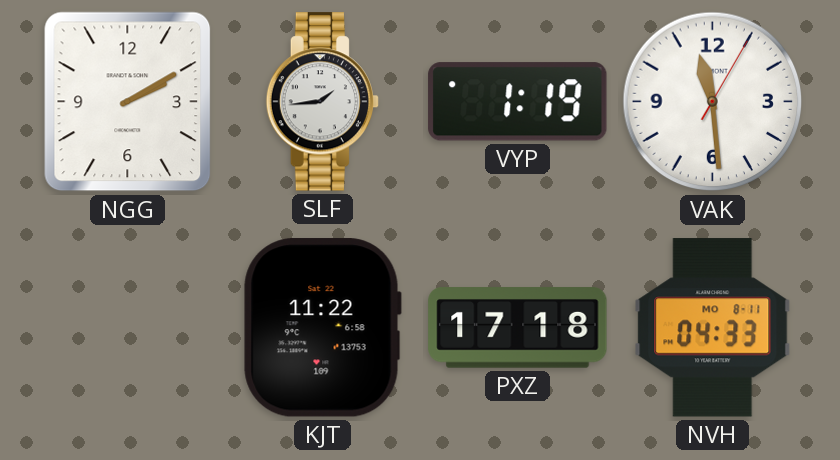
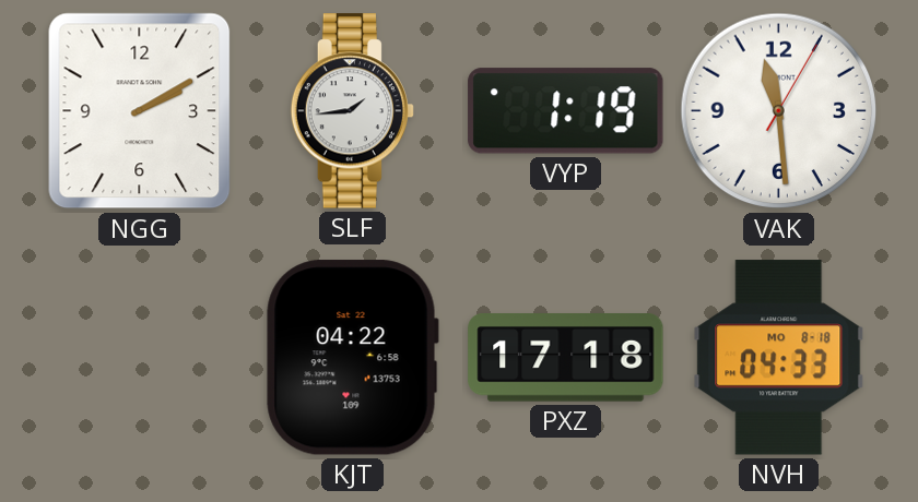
KJT: 11:22 -> 04:22
NVH date: MO 8-11 -> MO 8-18
